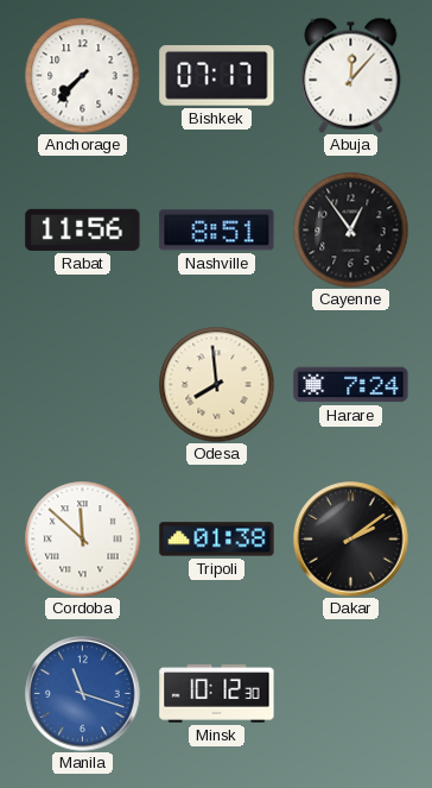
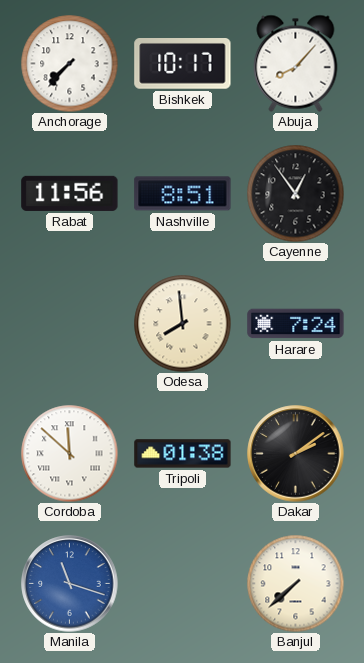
Bishkek: 07:17 -> 10:17
Abuja: 12:07 -> 8:07
Minsk: 10:12 -> none
Banjul: none -> 7:38
